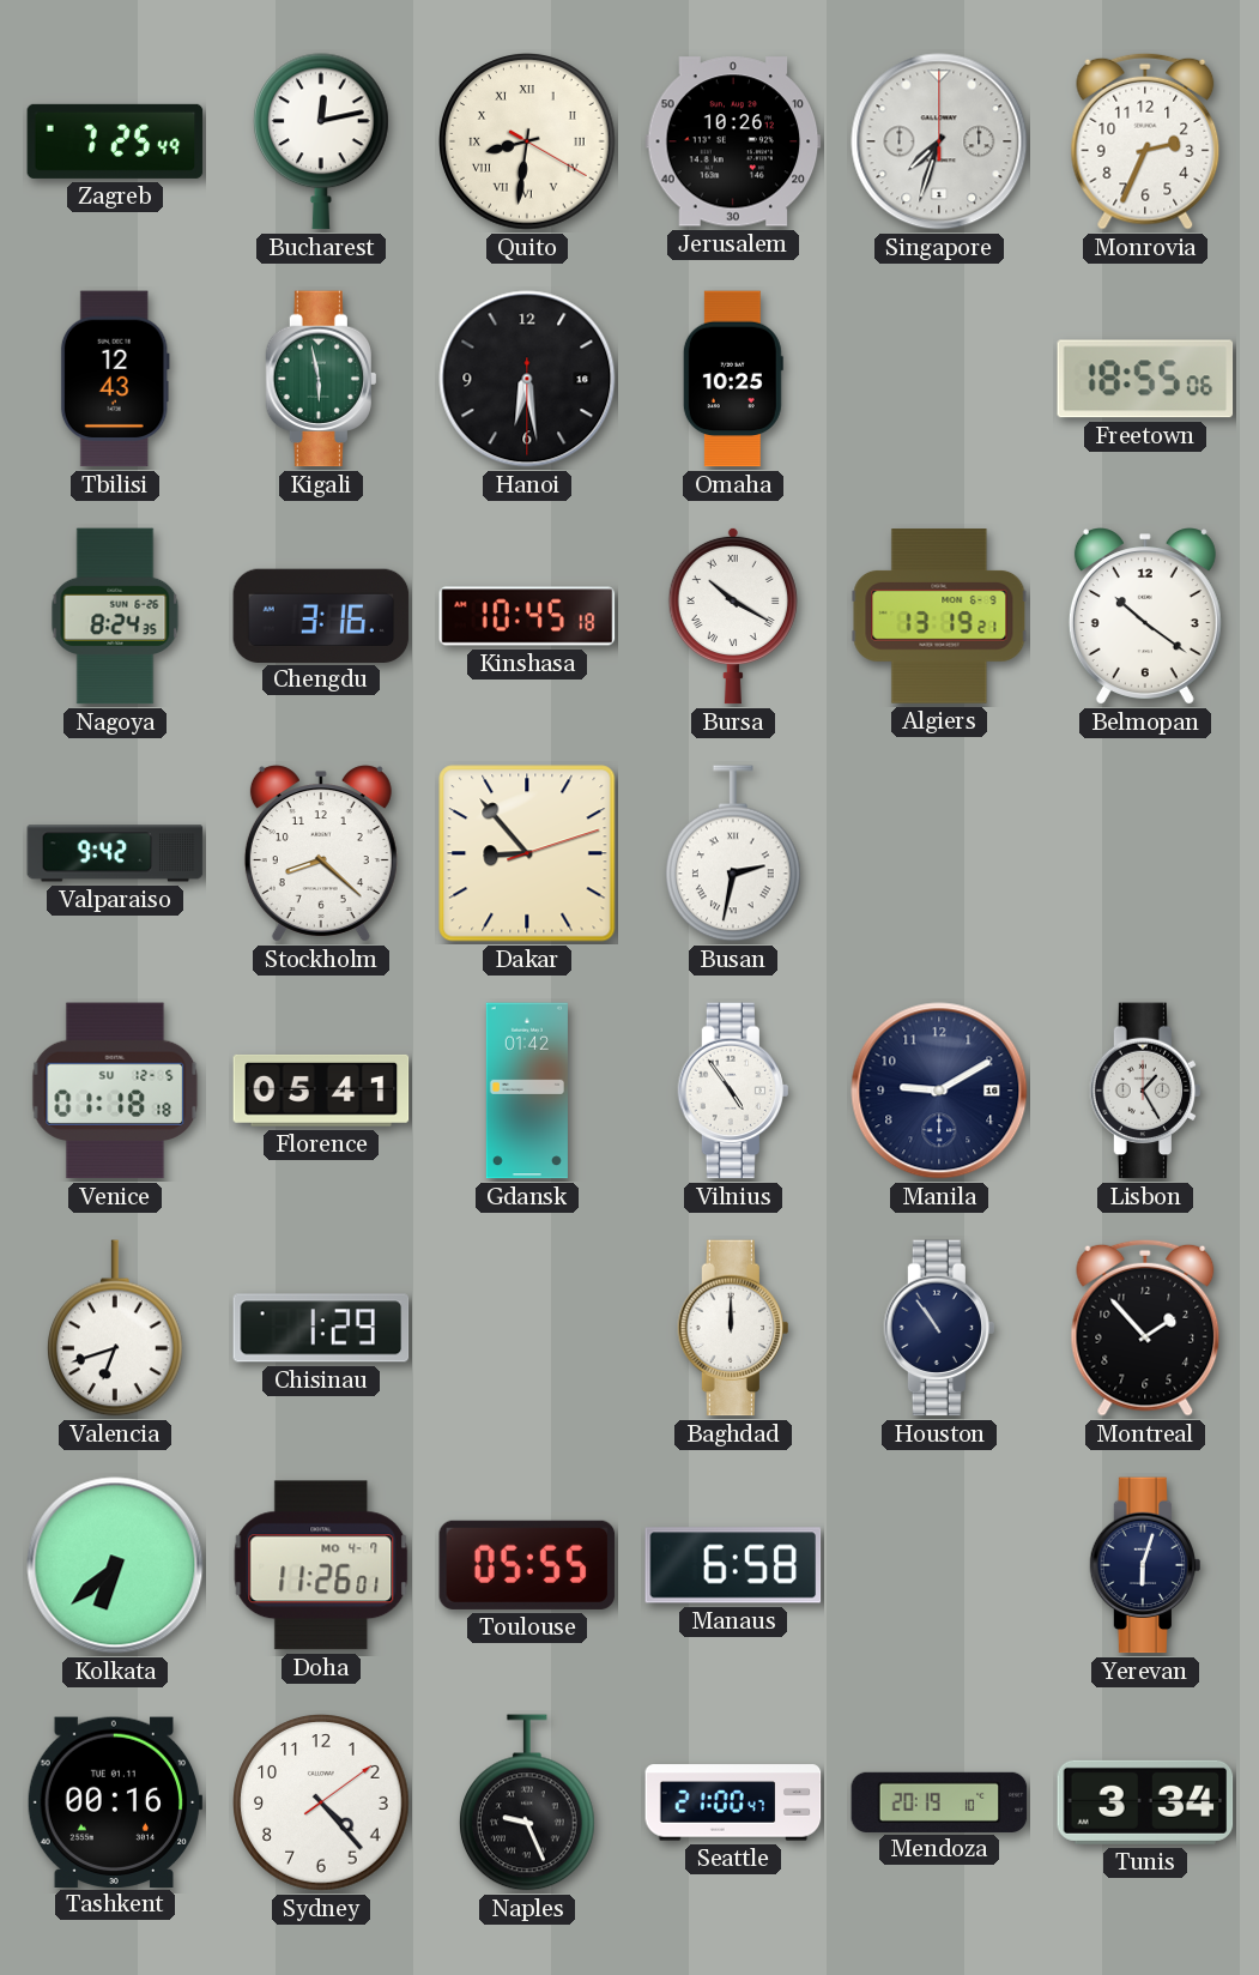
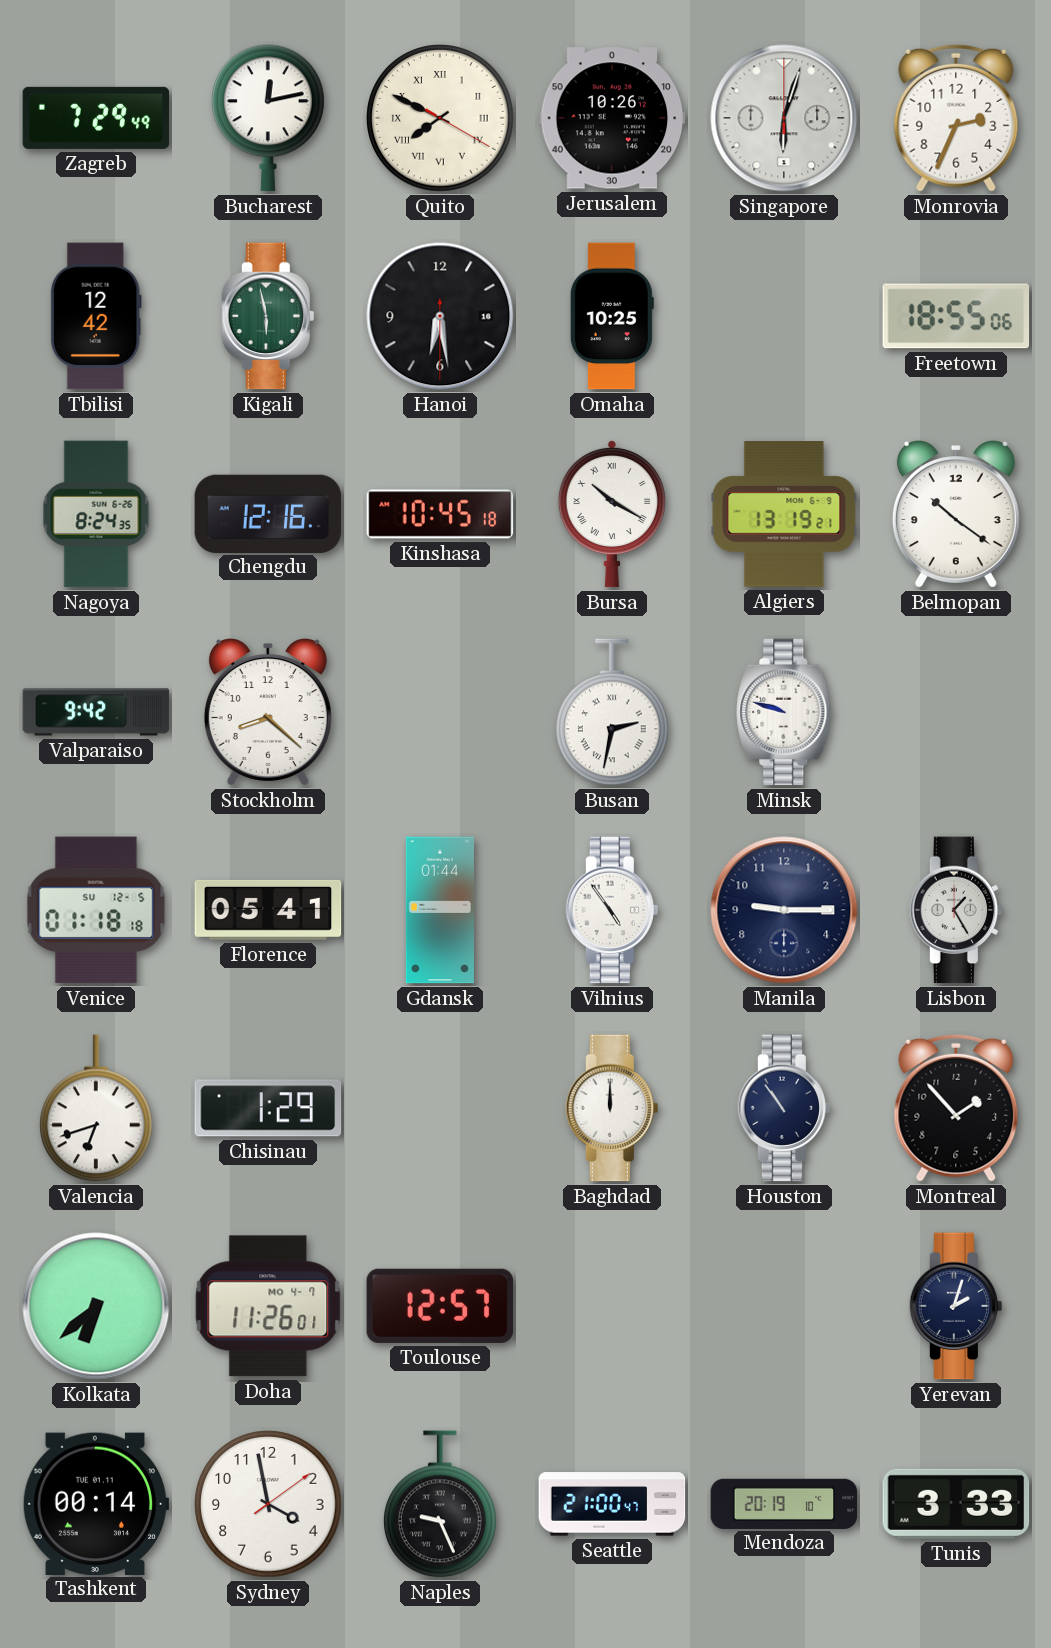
Zagreb: 7:25 -> 7:29
Quito: 8:31 -> 7:49
Singapore: 7:33 -> 6:03
Tbilisi: 12:43 -> 12:42
Chengdu: 3:16 -> 12:16
Dakar: 8:53 -> none
Minsk: none -> 9:48
Gdansk: 01:42 -> 01:44
Manila: 9:10 -> 9:15
Toulouse: 05:55 -> 12:57
Manaus: 6:58 -> none
Yerevan: 6:03 -> 2:03
Tashkent: 00:16 -> 00:14
Sydney: 4:23 -> 3:58
Tunis: 3:34 -> 3:33
